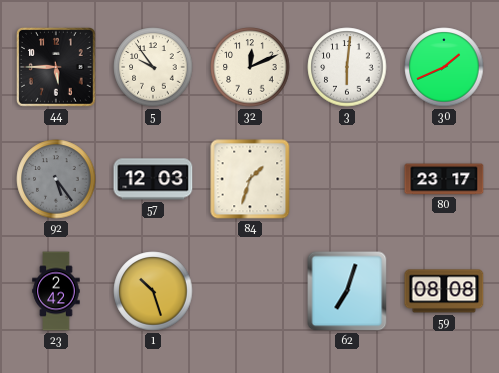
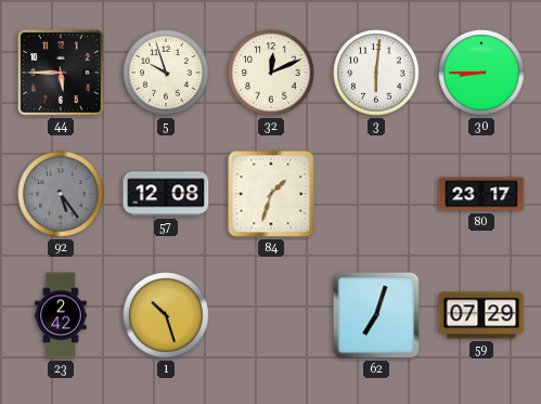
5: 9:54 -> 9:57
30: 1:41 -> 8:45
57: 12:03 -> 12:08
59: 08:08 -> 07:29
